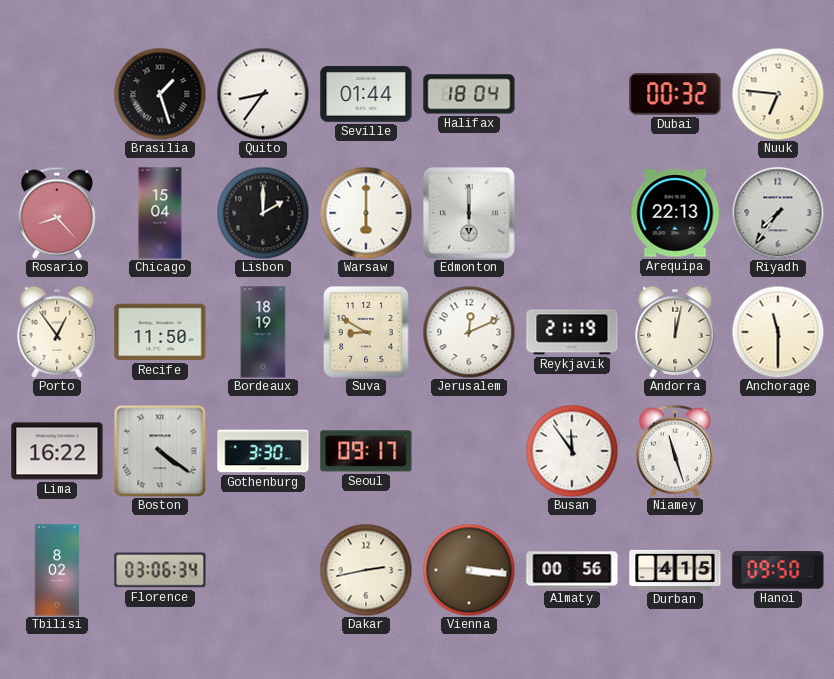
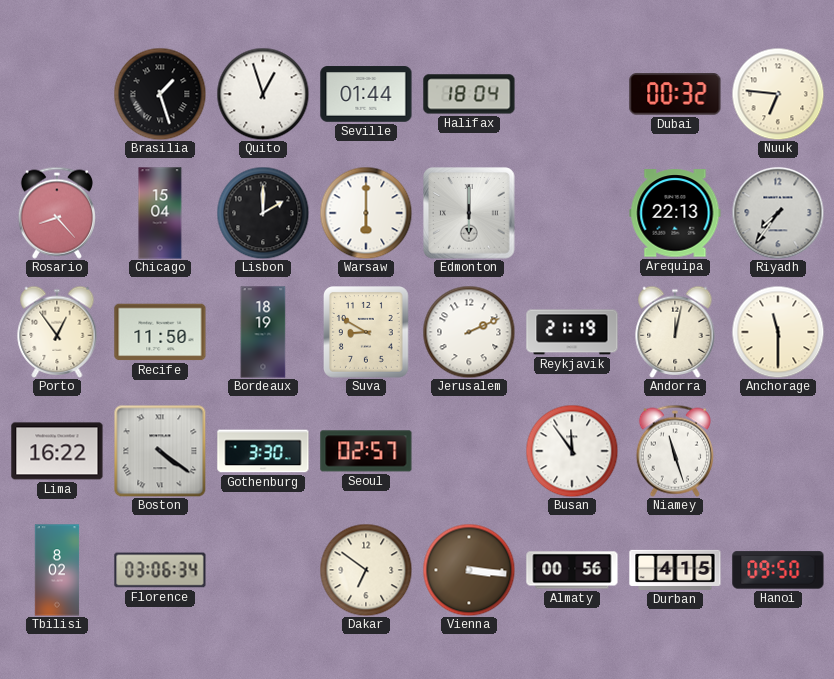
Quito: 8:36 -> 12:57
Jerusalem: 12:11 -> 2:11
Seoul: 09:17 -> 02:57
Dakar: 2:43 -> 6:51
